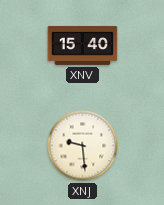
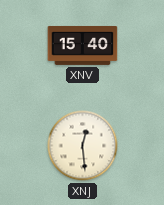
XNJ: 9:29 -> 12:29
